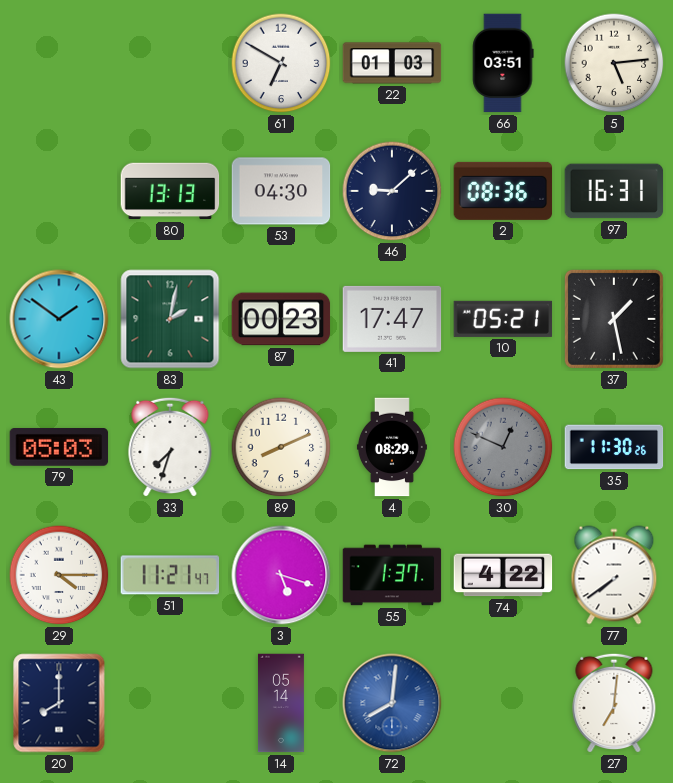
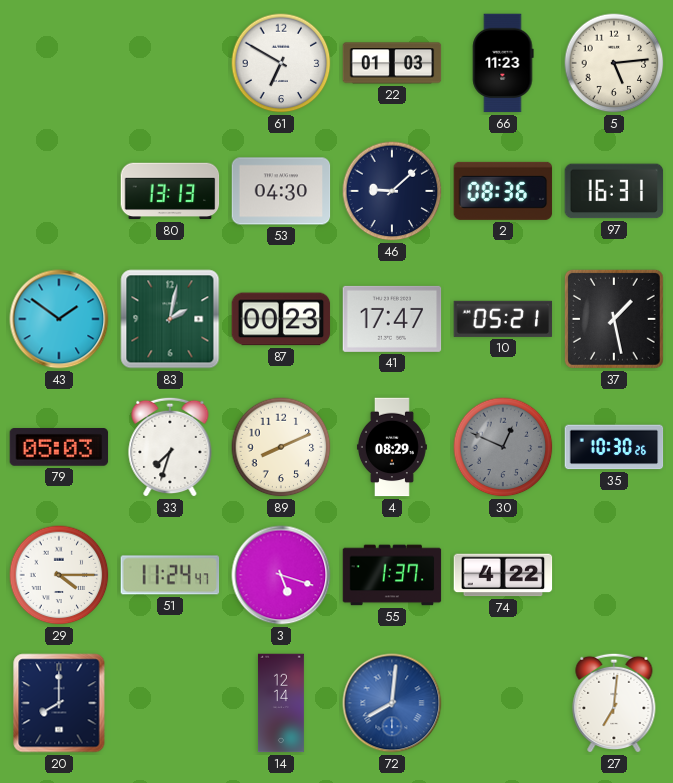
66: 03:51 -> 11:23
35: 11:30 -> 10:30
51: 11:21 -> 11:24
77: 7:39 -> none
14: 05:14 -> 12:14
